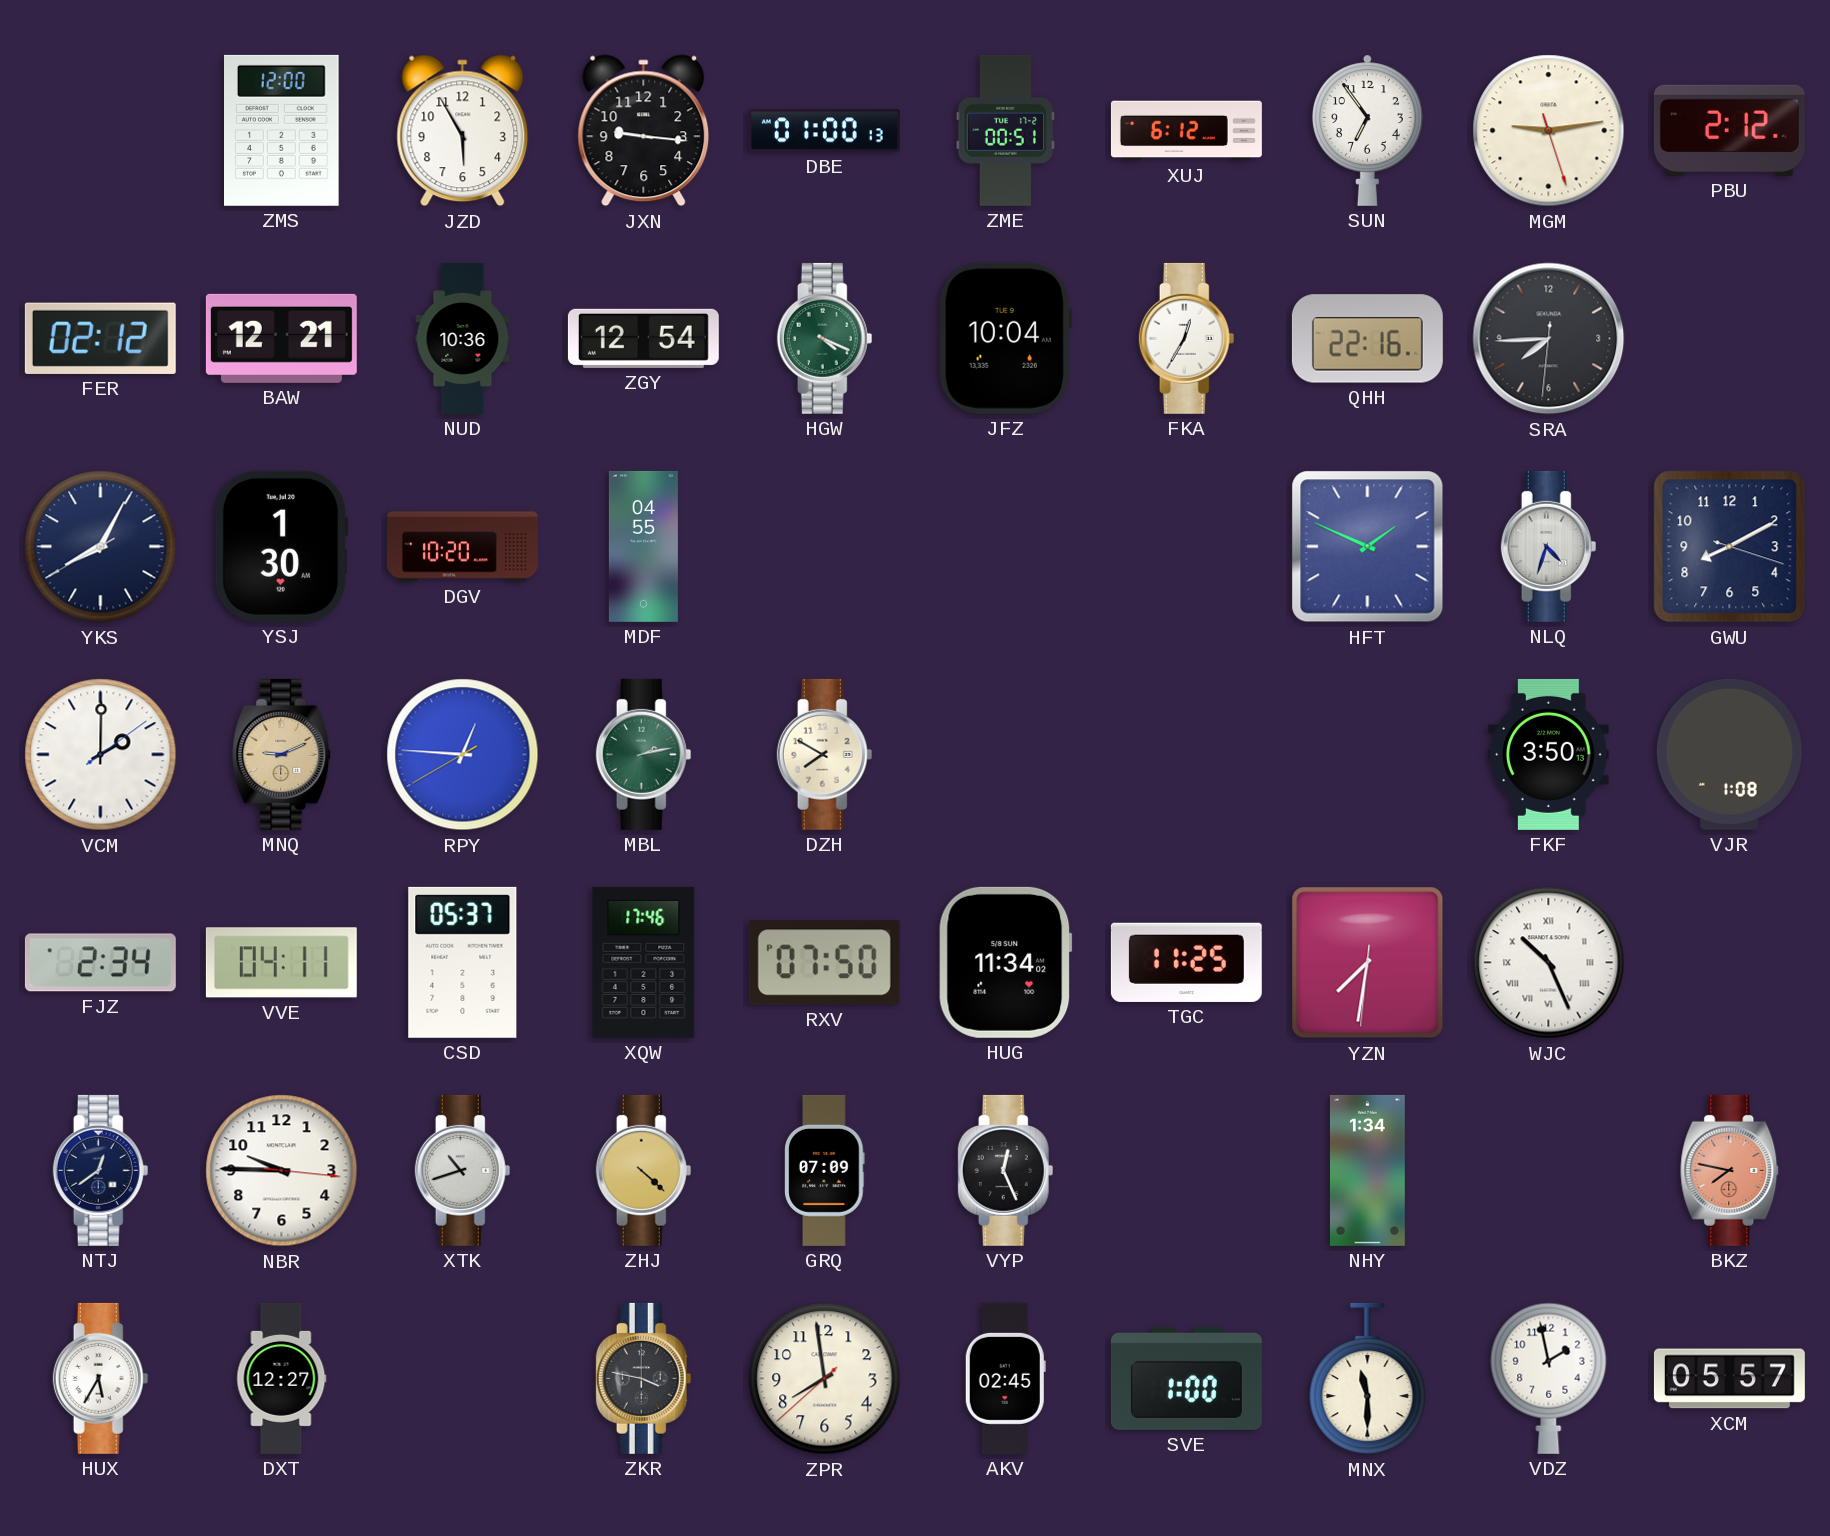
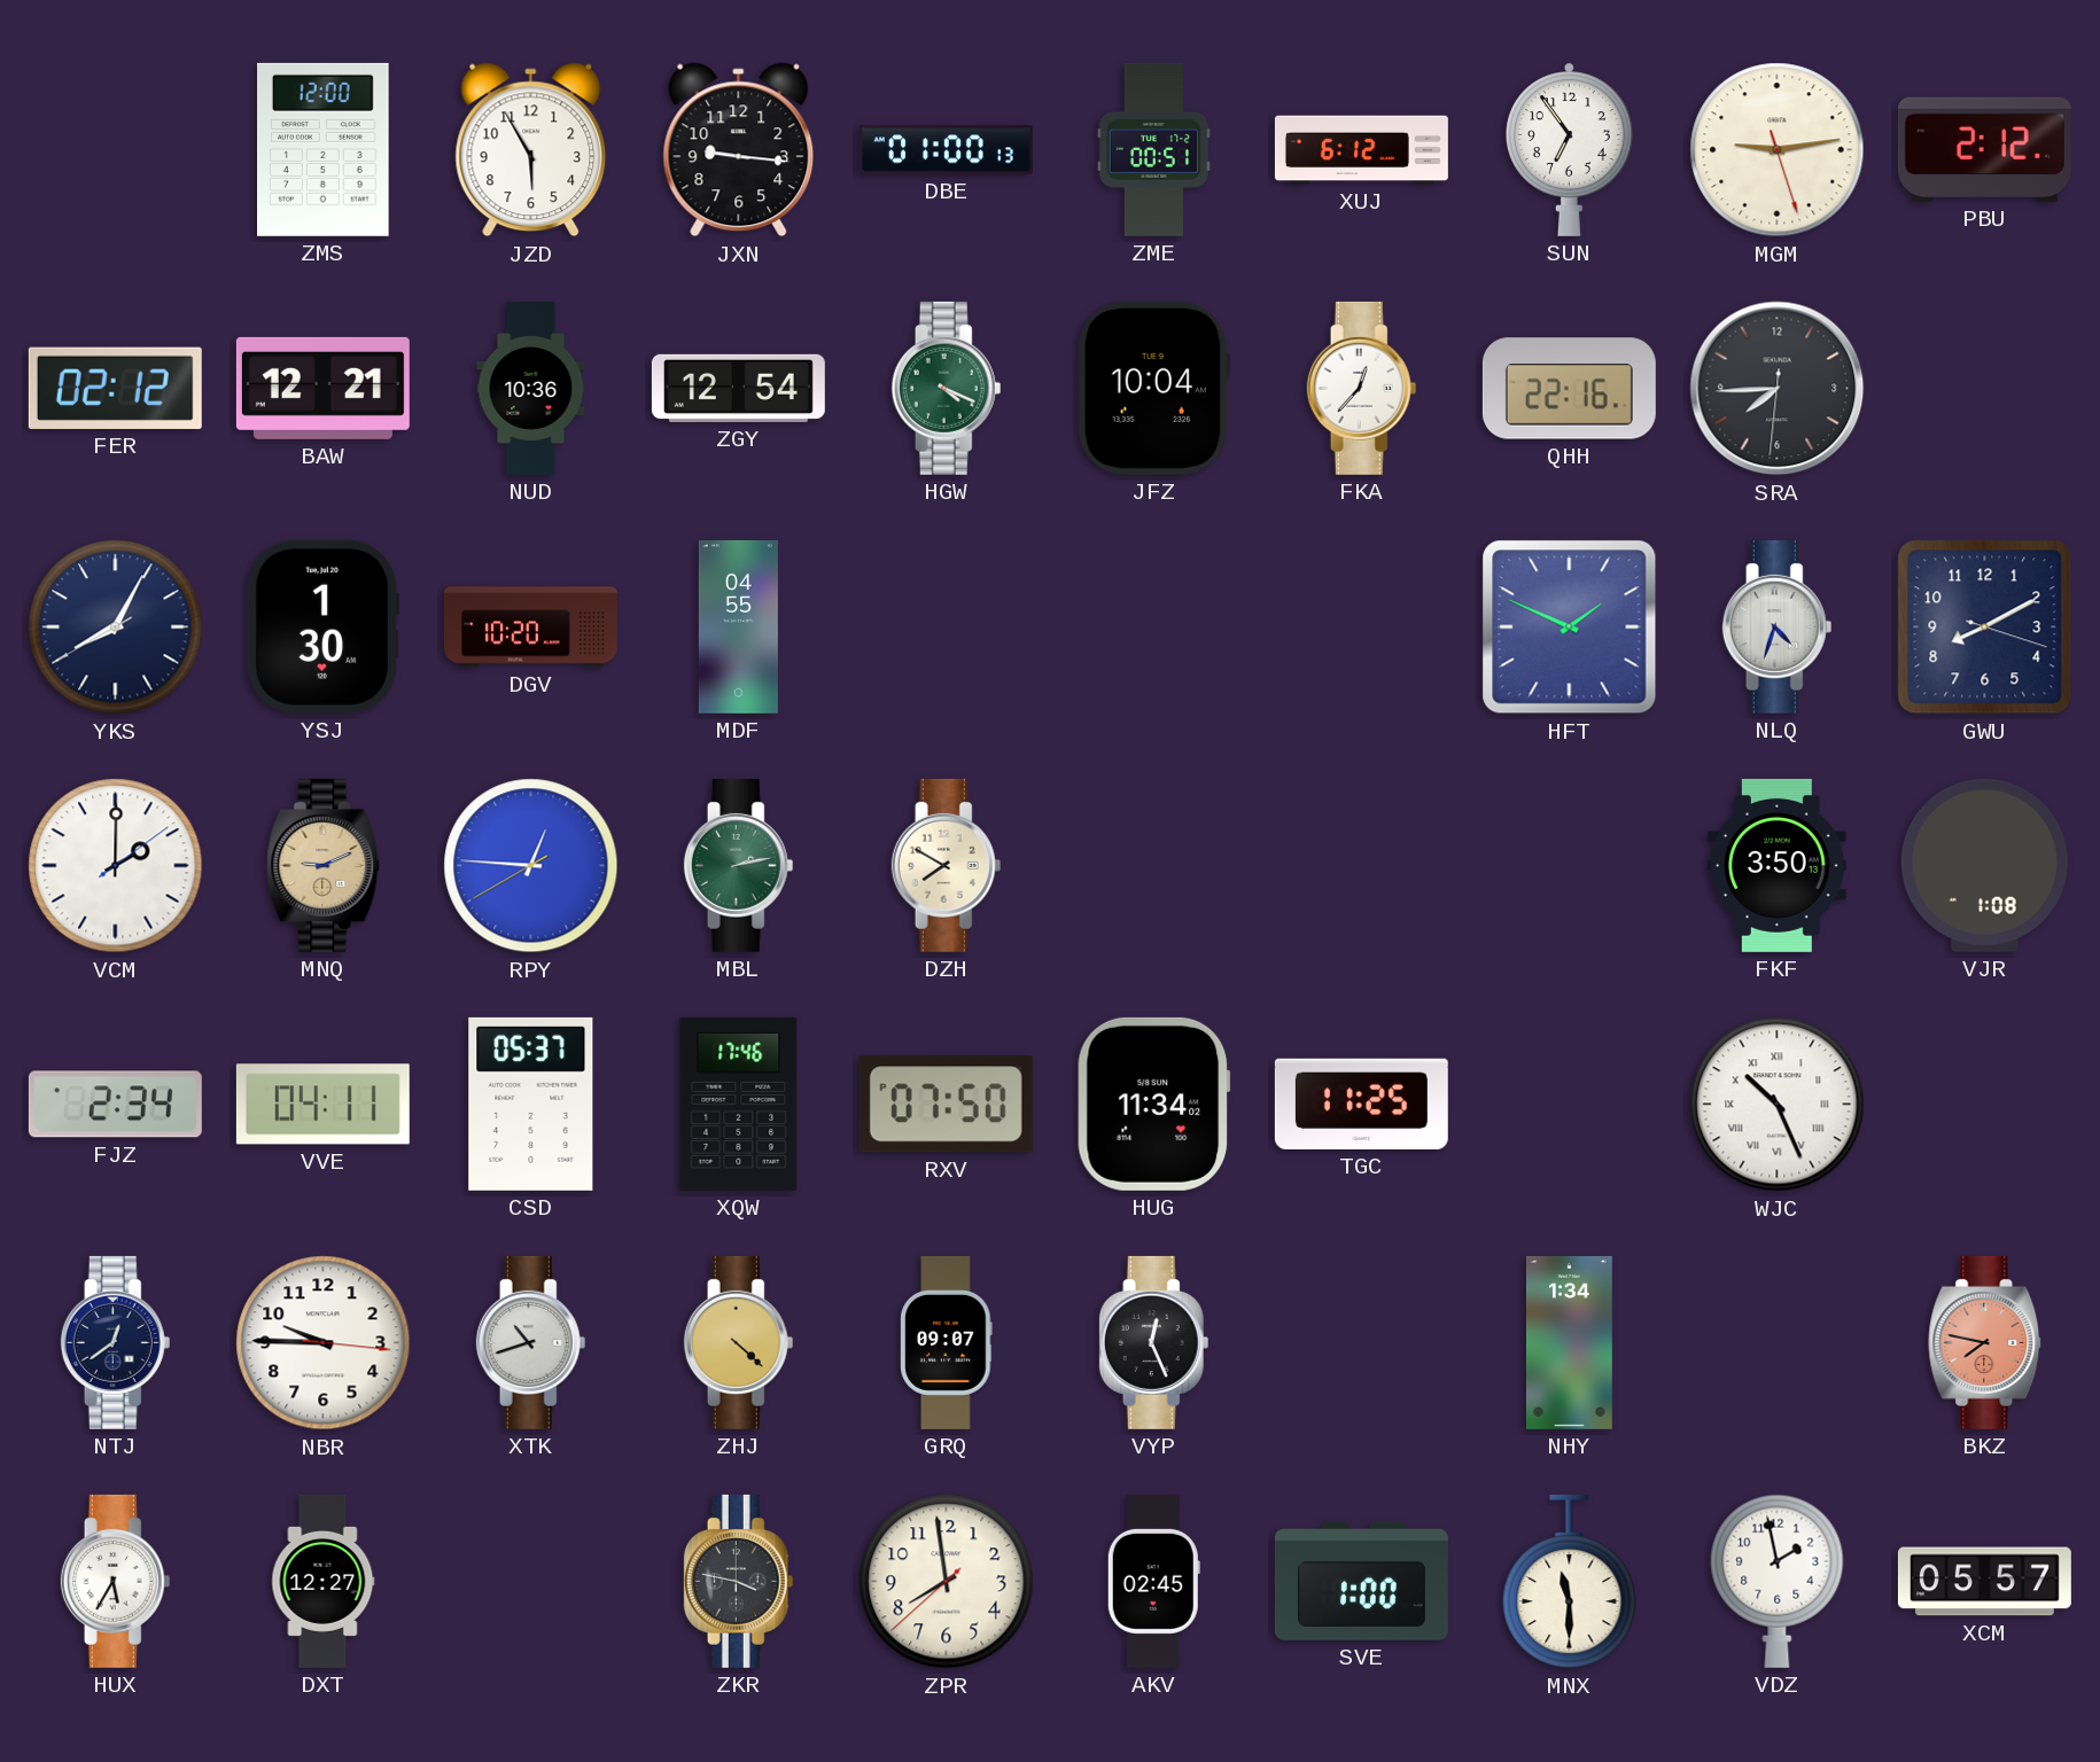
FKA: 12:35 -> 12:37
YZN: 7:31 -> none
GRQ: 07:09 -> 09:07
